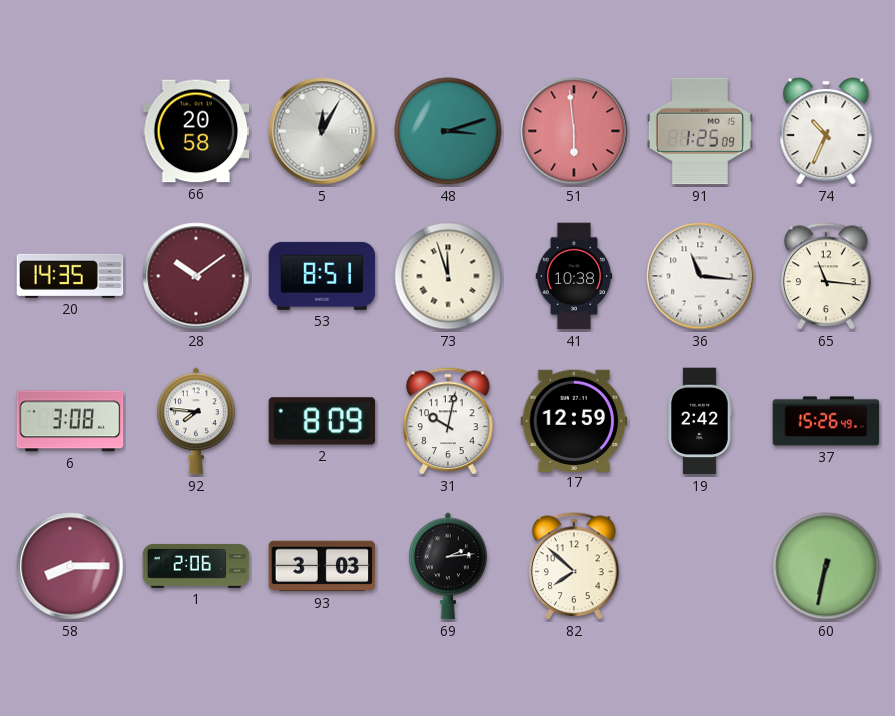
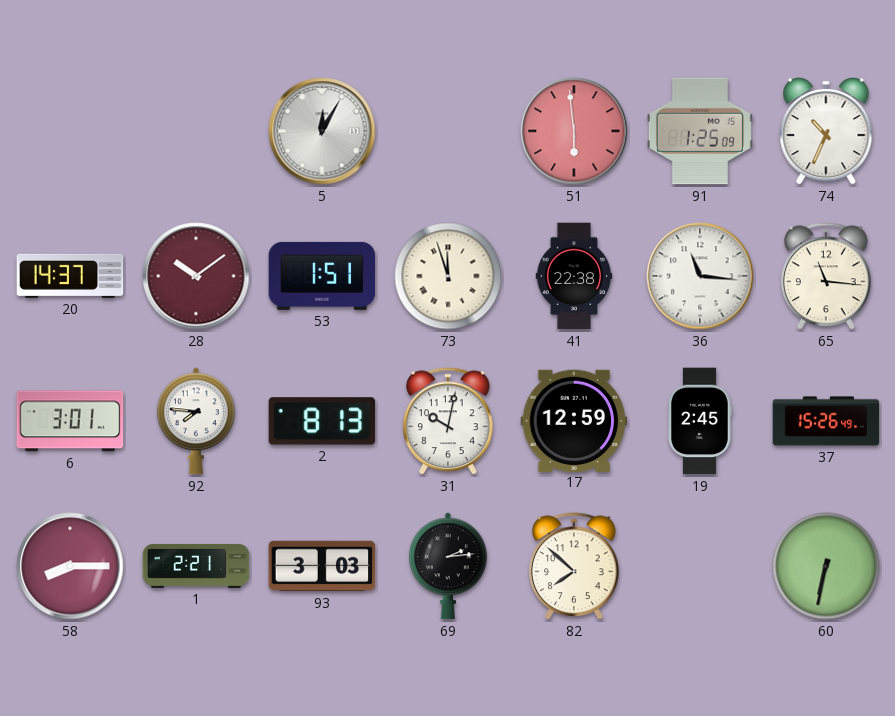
66: 20:58 -> none
48: 3:12 -> none
20: 14:35 -> 14:37
53: 8:51 -> 1:51
41: 10:38 -> 22:38
6: 3:08 -> 3:01
2: 8:09 -> 8:13
19: 2:42 -> 2:45
1: 2:06 -> 2:21
